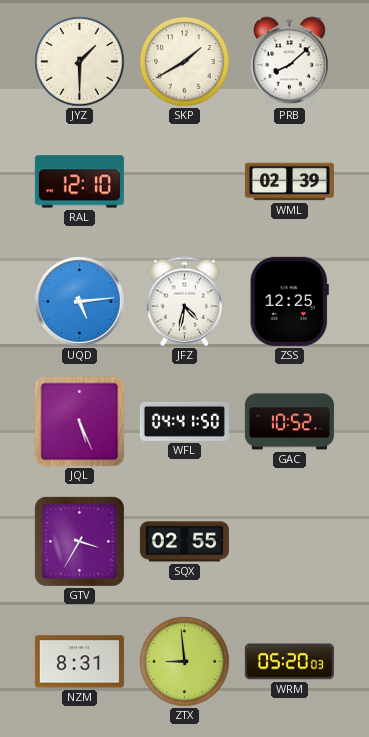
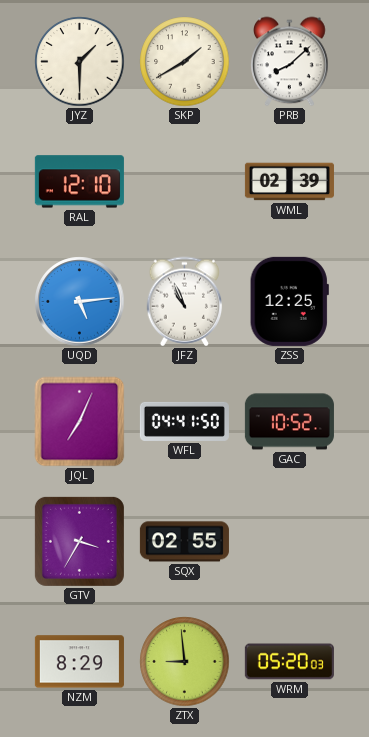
JFZ: 4:32 -> 10:56
JQL: 5:26 -> 7:04
NZM: 8:31 -> 8:29
